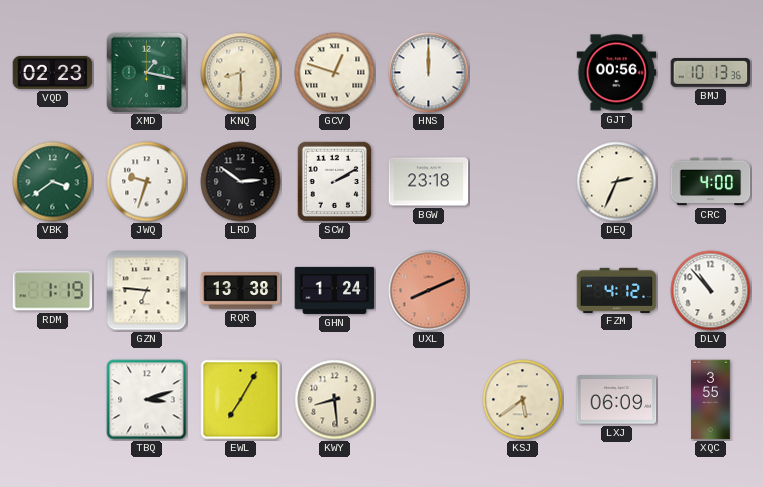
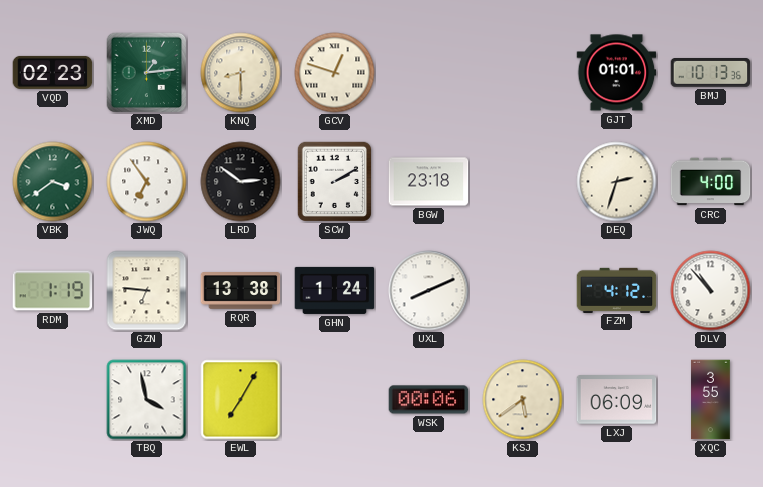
XMD: 1:17 -> 1:14
HNS: 12:00 -> none
GJT: 00:56 -> 01:01
JWQ: 9:33 -> 6:54
DEQ: 2:34 -> 2:33
UXL dial: salmon -> white
TBQ: 3:12 -> 3:58
KWY: 8:29 -> none
WSK: none -> 00:06
